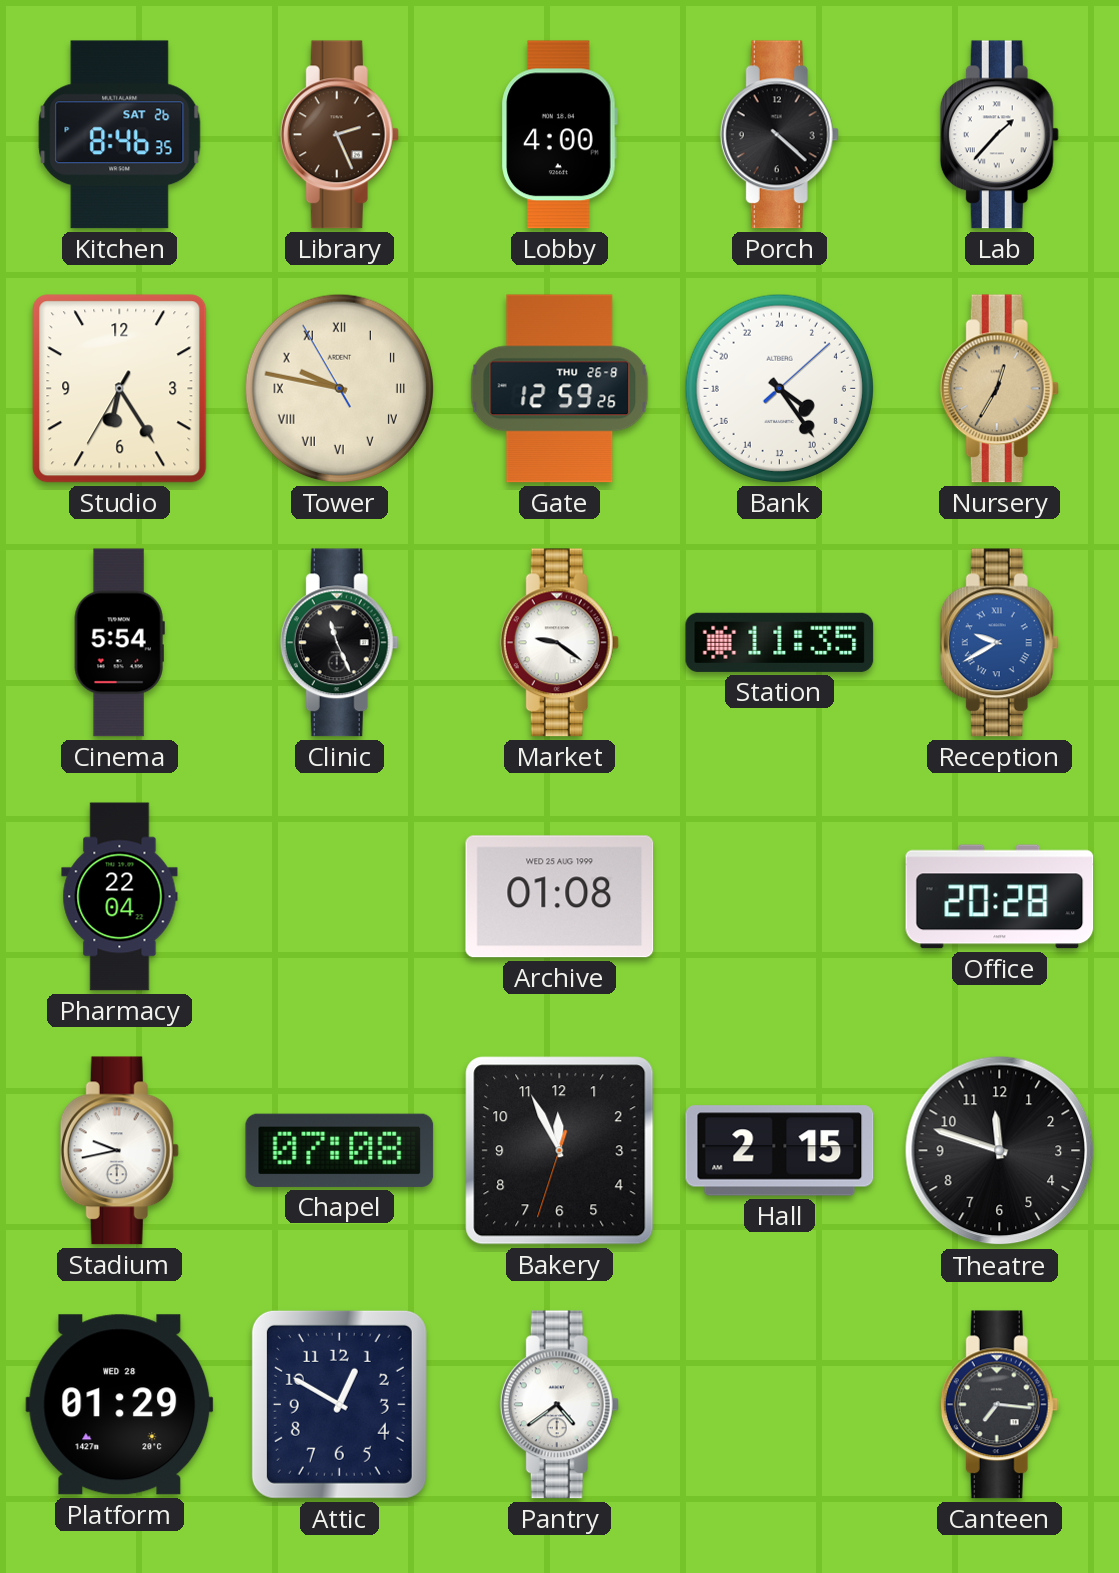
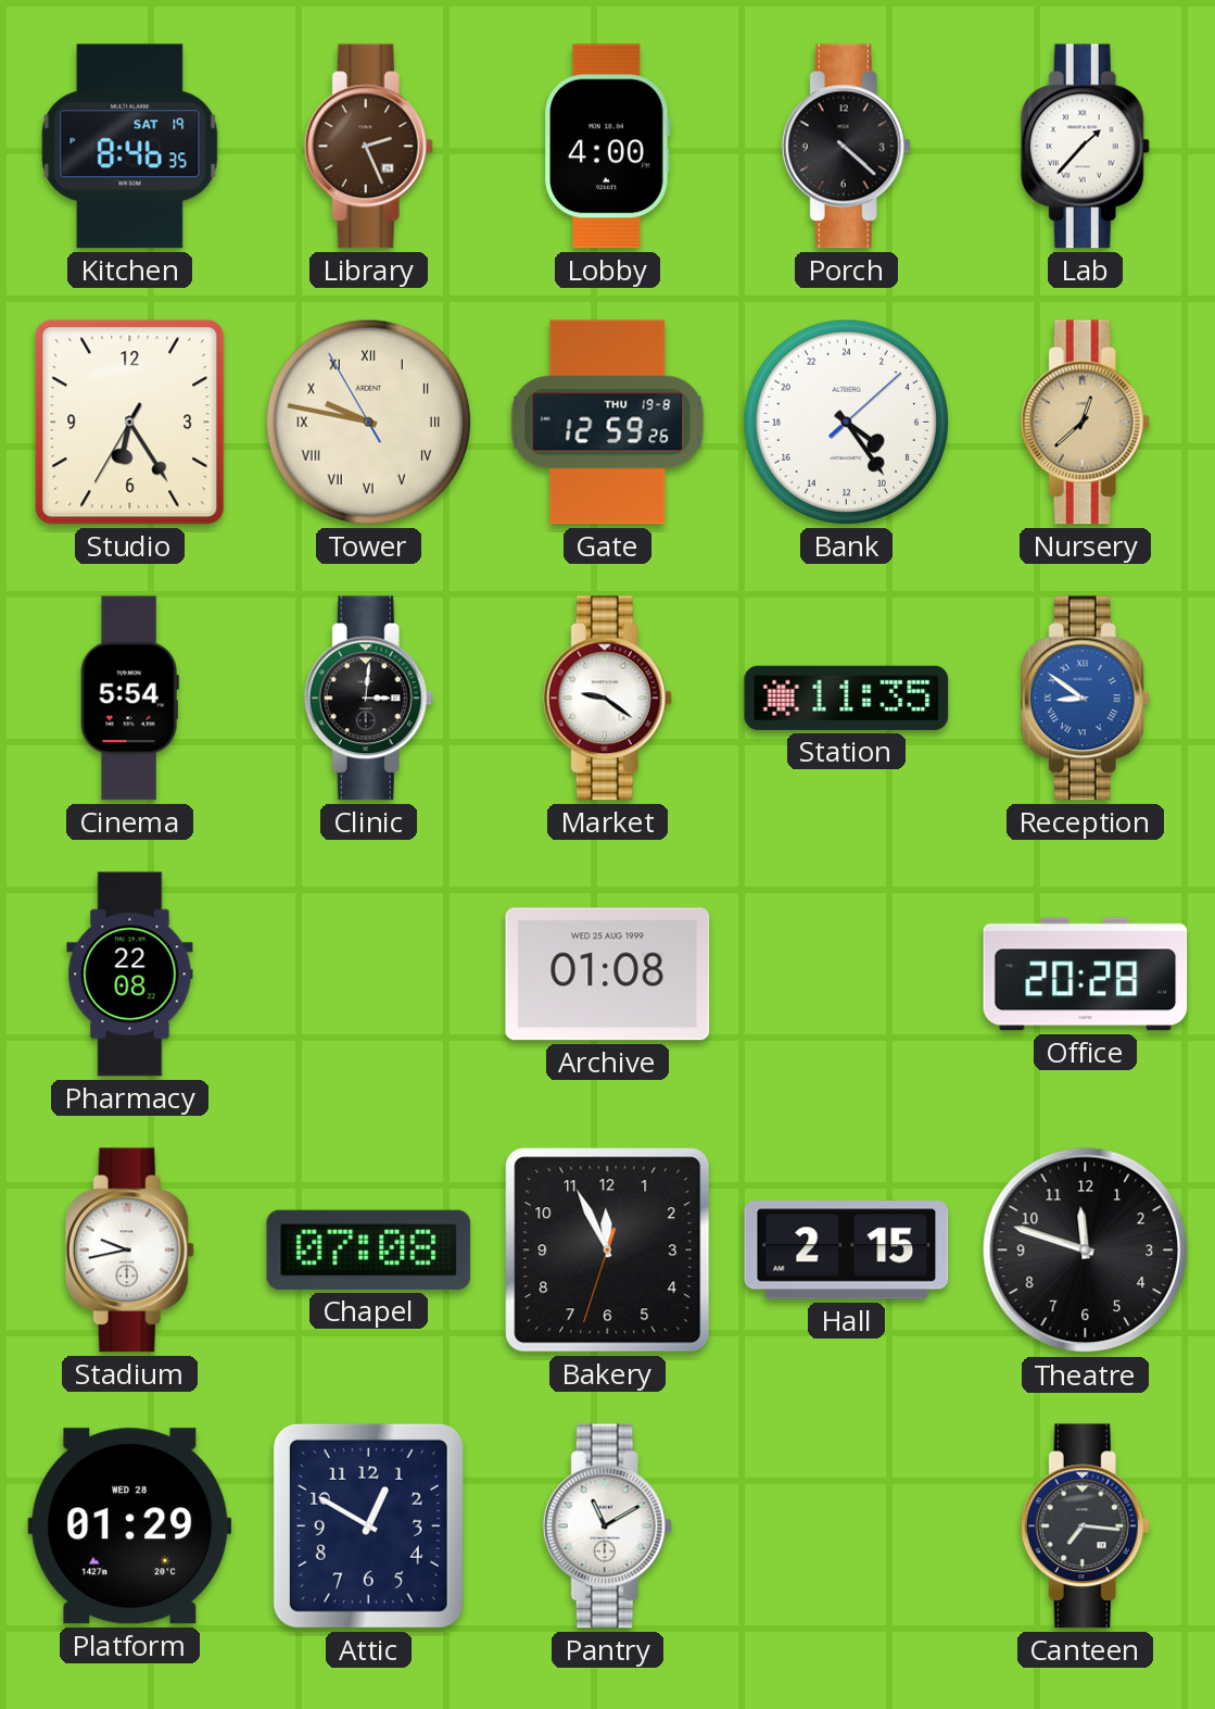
Kitchen date: SAT 26 -> SAT 19
Gate date: THU 26-8 -> THU 19-8
Nursery: 12:35 -> 12:38
Clinic: 11:26 -> 3:01
Reception: 9:40 -> 8:51
Pharmacy: 22:04 -> 22:08
Pantry: 4:39 -> 11:10
